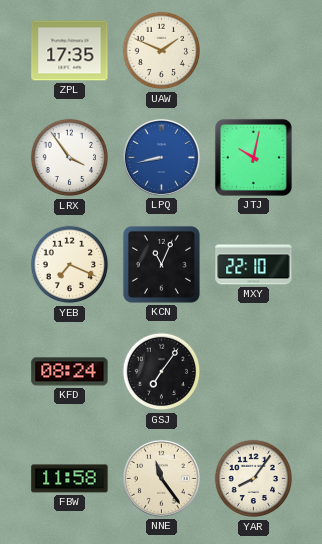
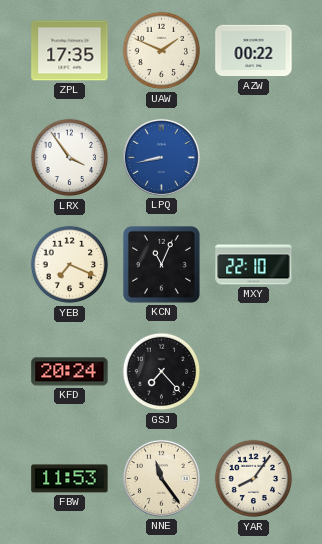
AZW: none -> 00:22
JTJ: 10:02 -> none
KFD: 08:24 -> 20:24
GSJ: 7:06 -> 7:23
FBW: 11:58 -> 11:53
